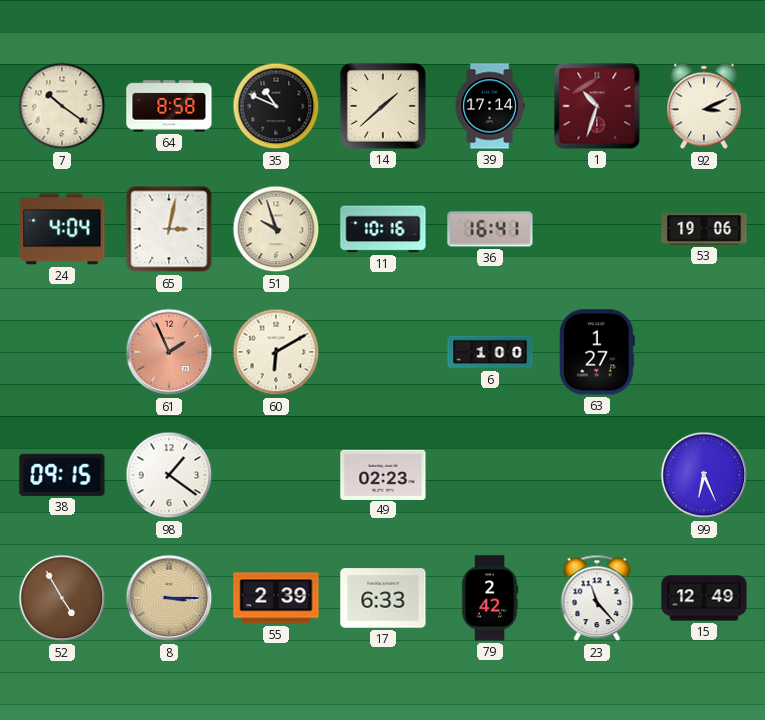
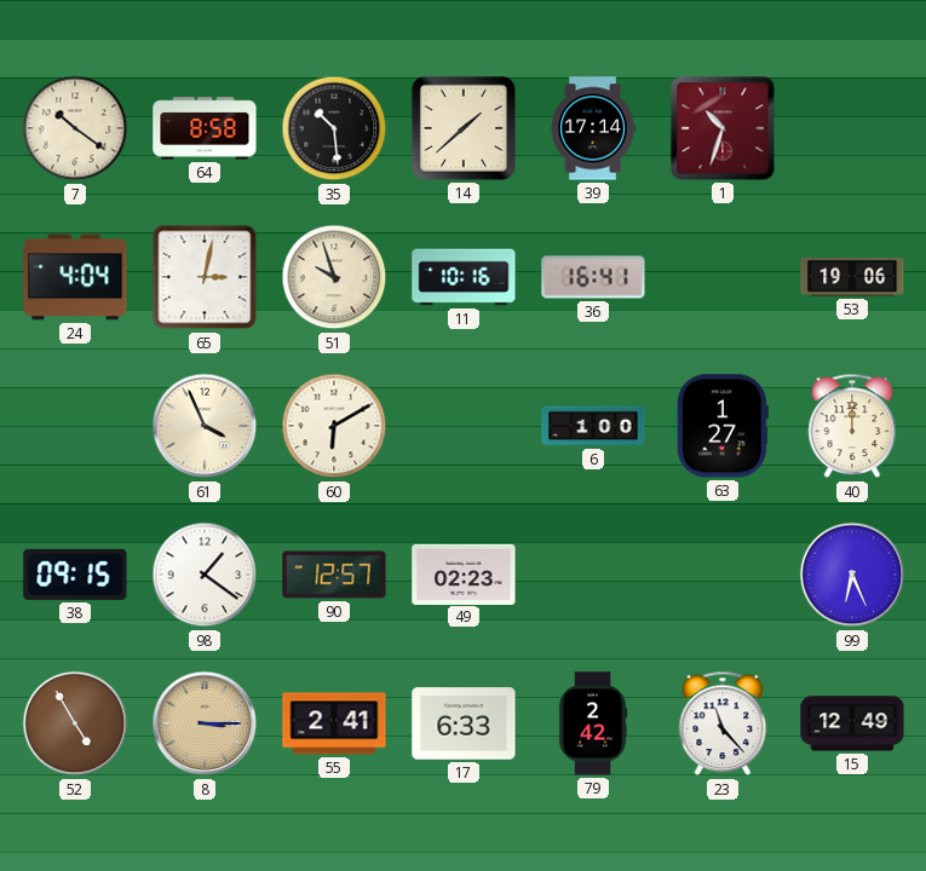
35: 10:49 -> 10:29
92: 3:11 -> none
61: 1:56 -> 3:56
61 dial: salmon -> cream
40: none -> 12:00
90: none -> 12:57
55: 2:39 -> 2:41
